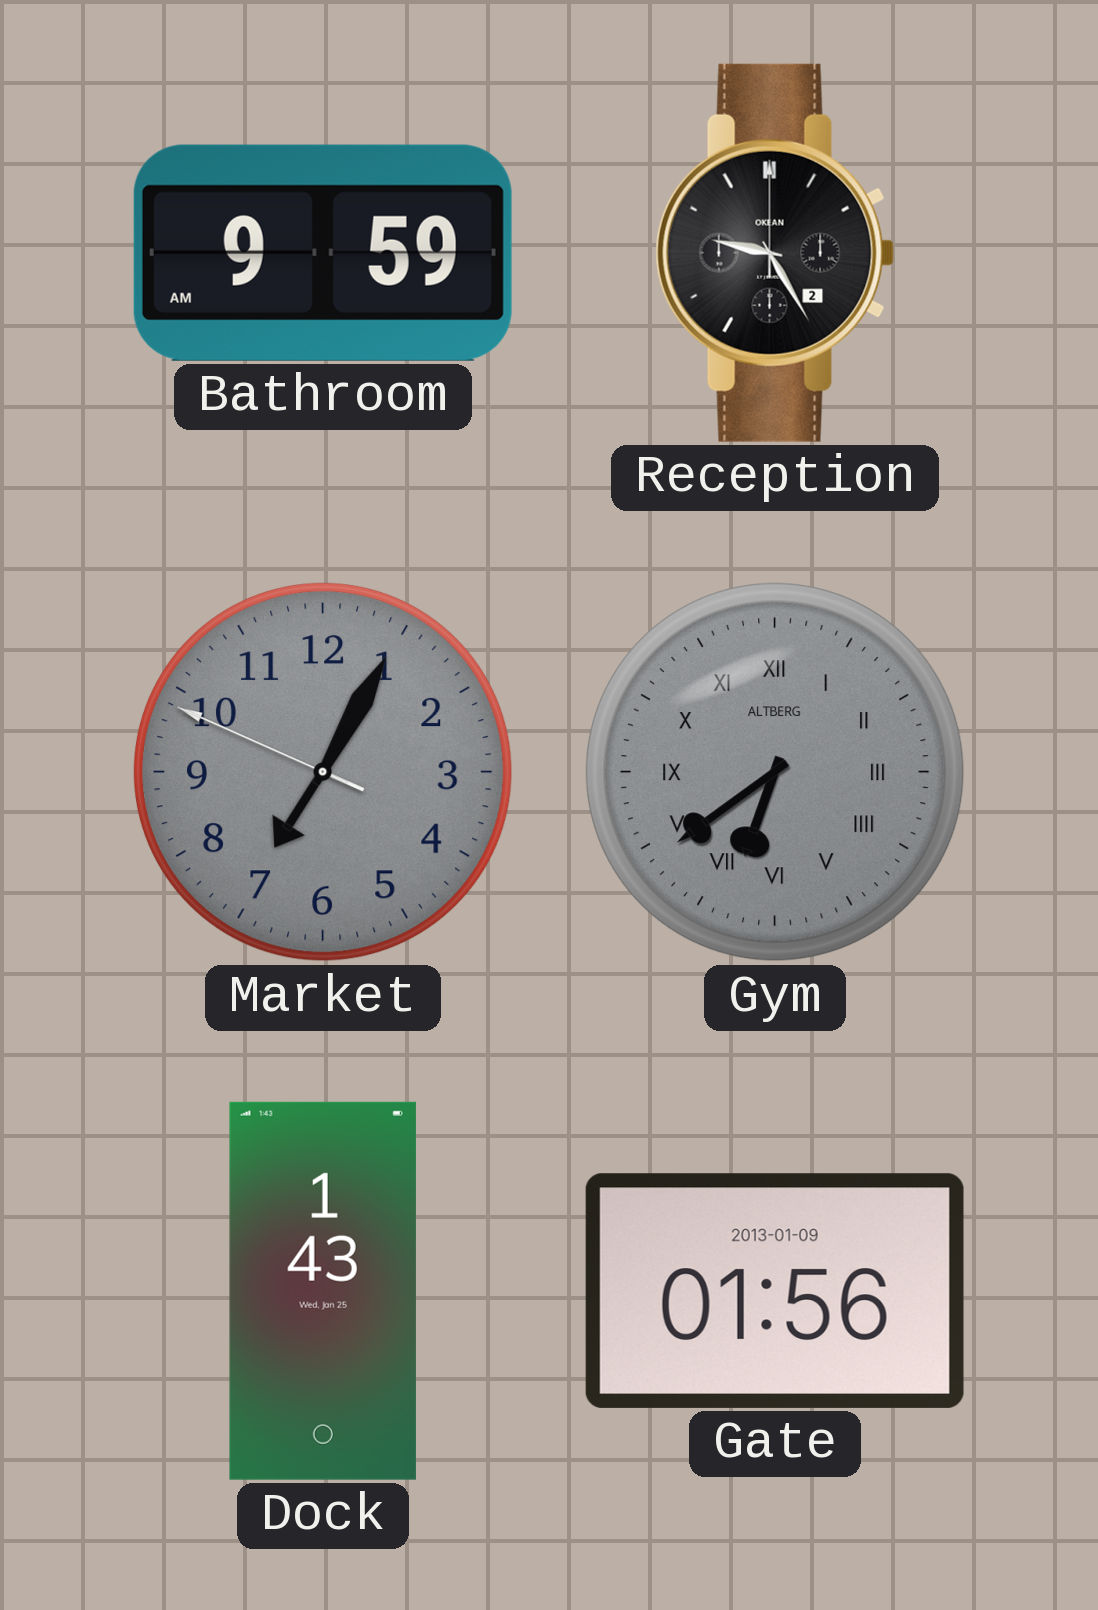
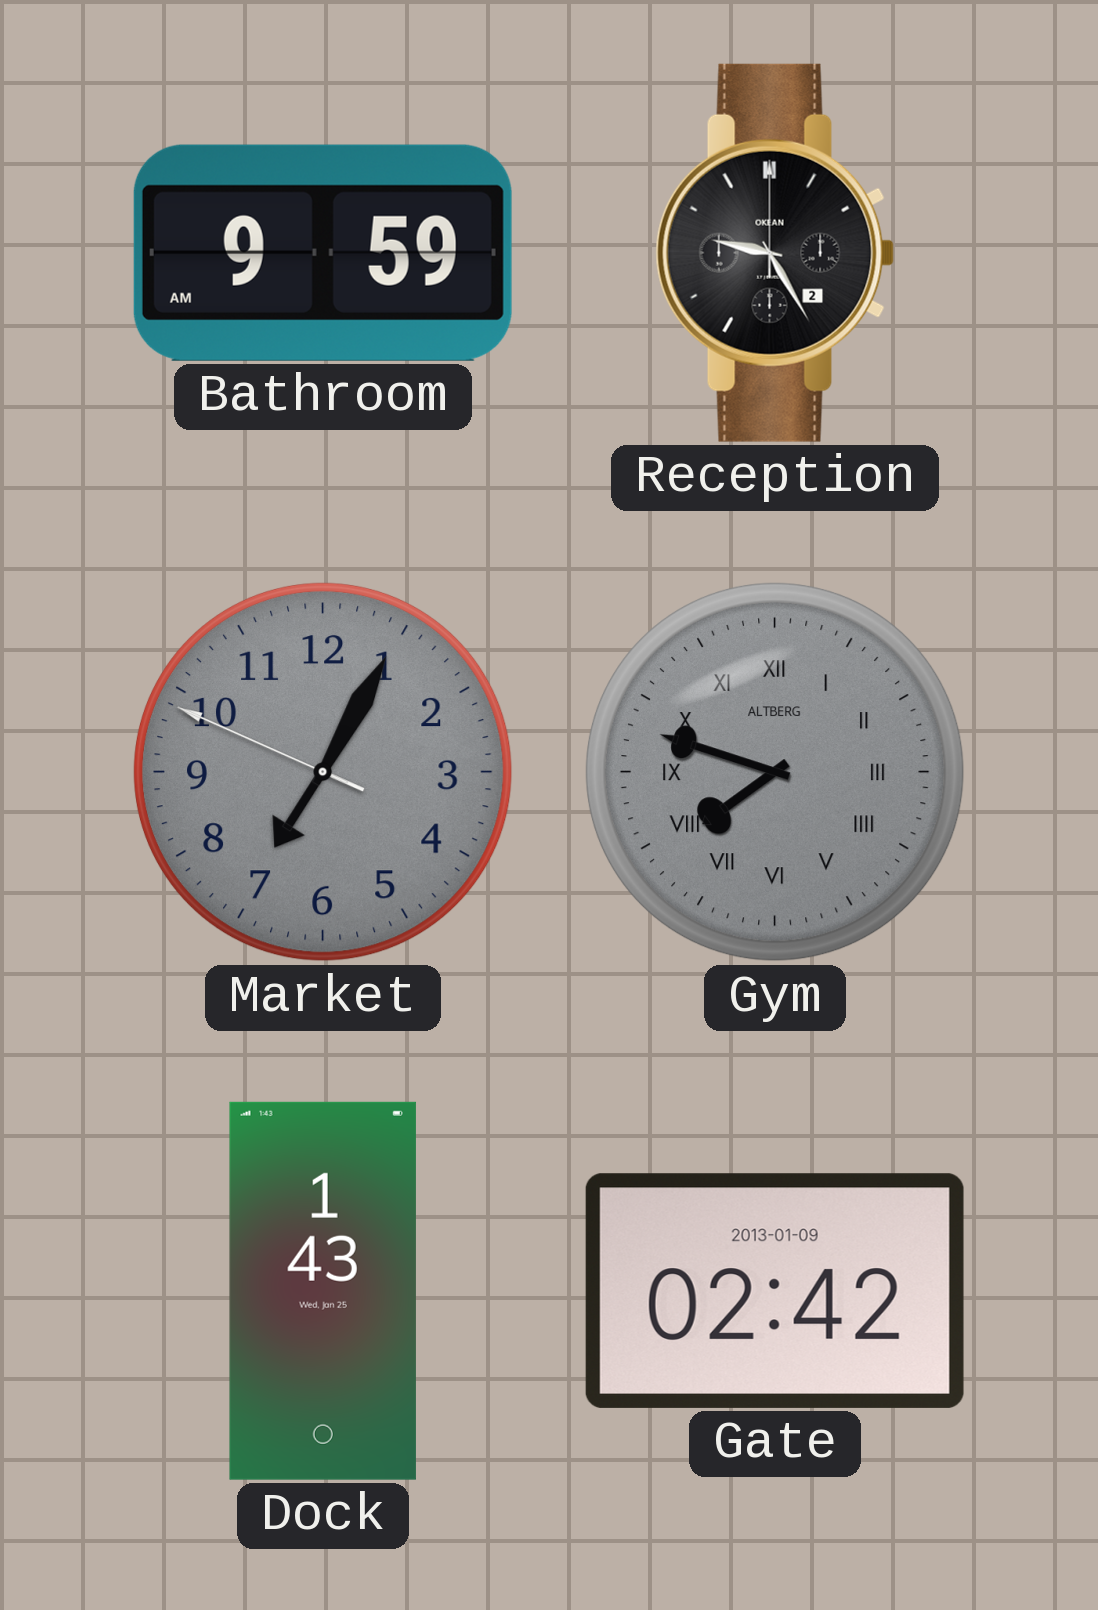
Gym: 6:39 -> 7:48
Gate: 01:56 -> 02:42
